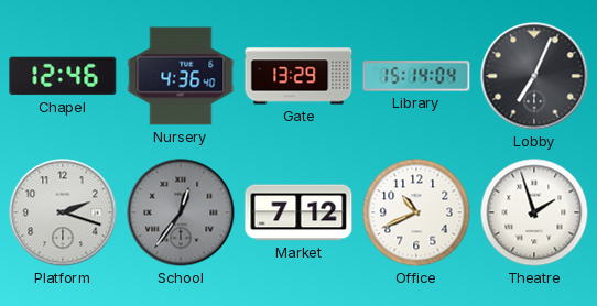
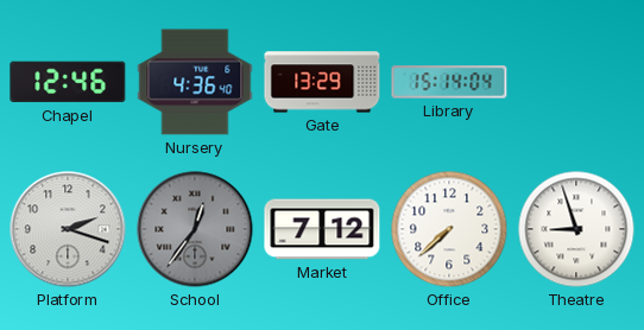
Lobby: 7:04 -> none
Office: 10:41 -> 7:38
Theatre: 1:57 -> 8:57
